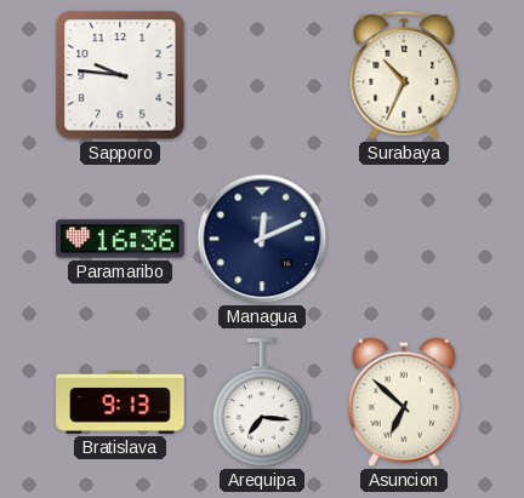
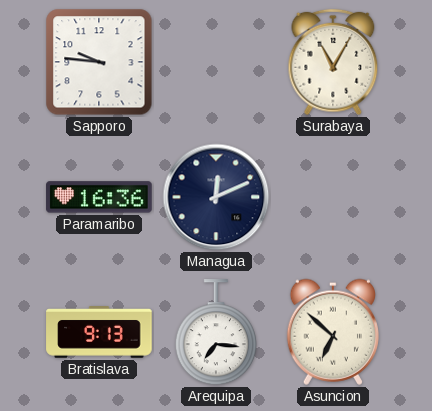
Surabaya: 10:34 -> 11:05
